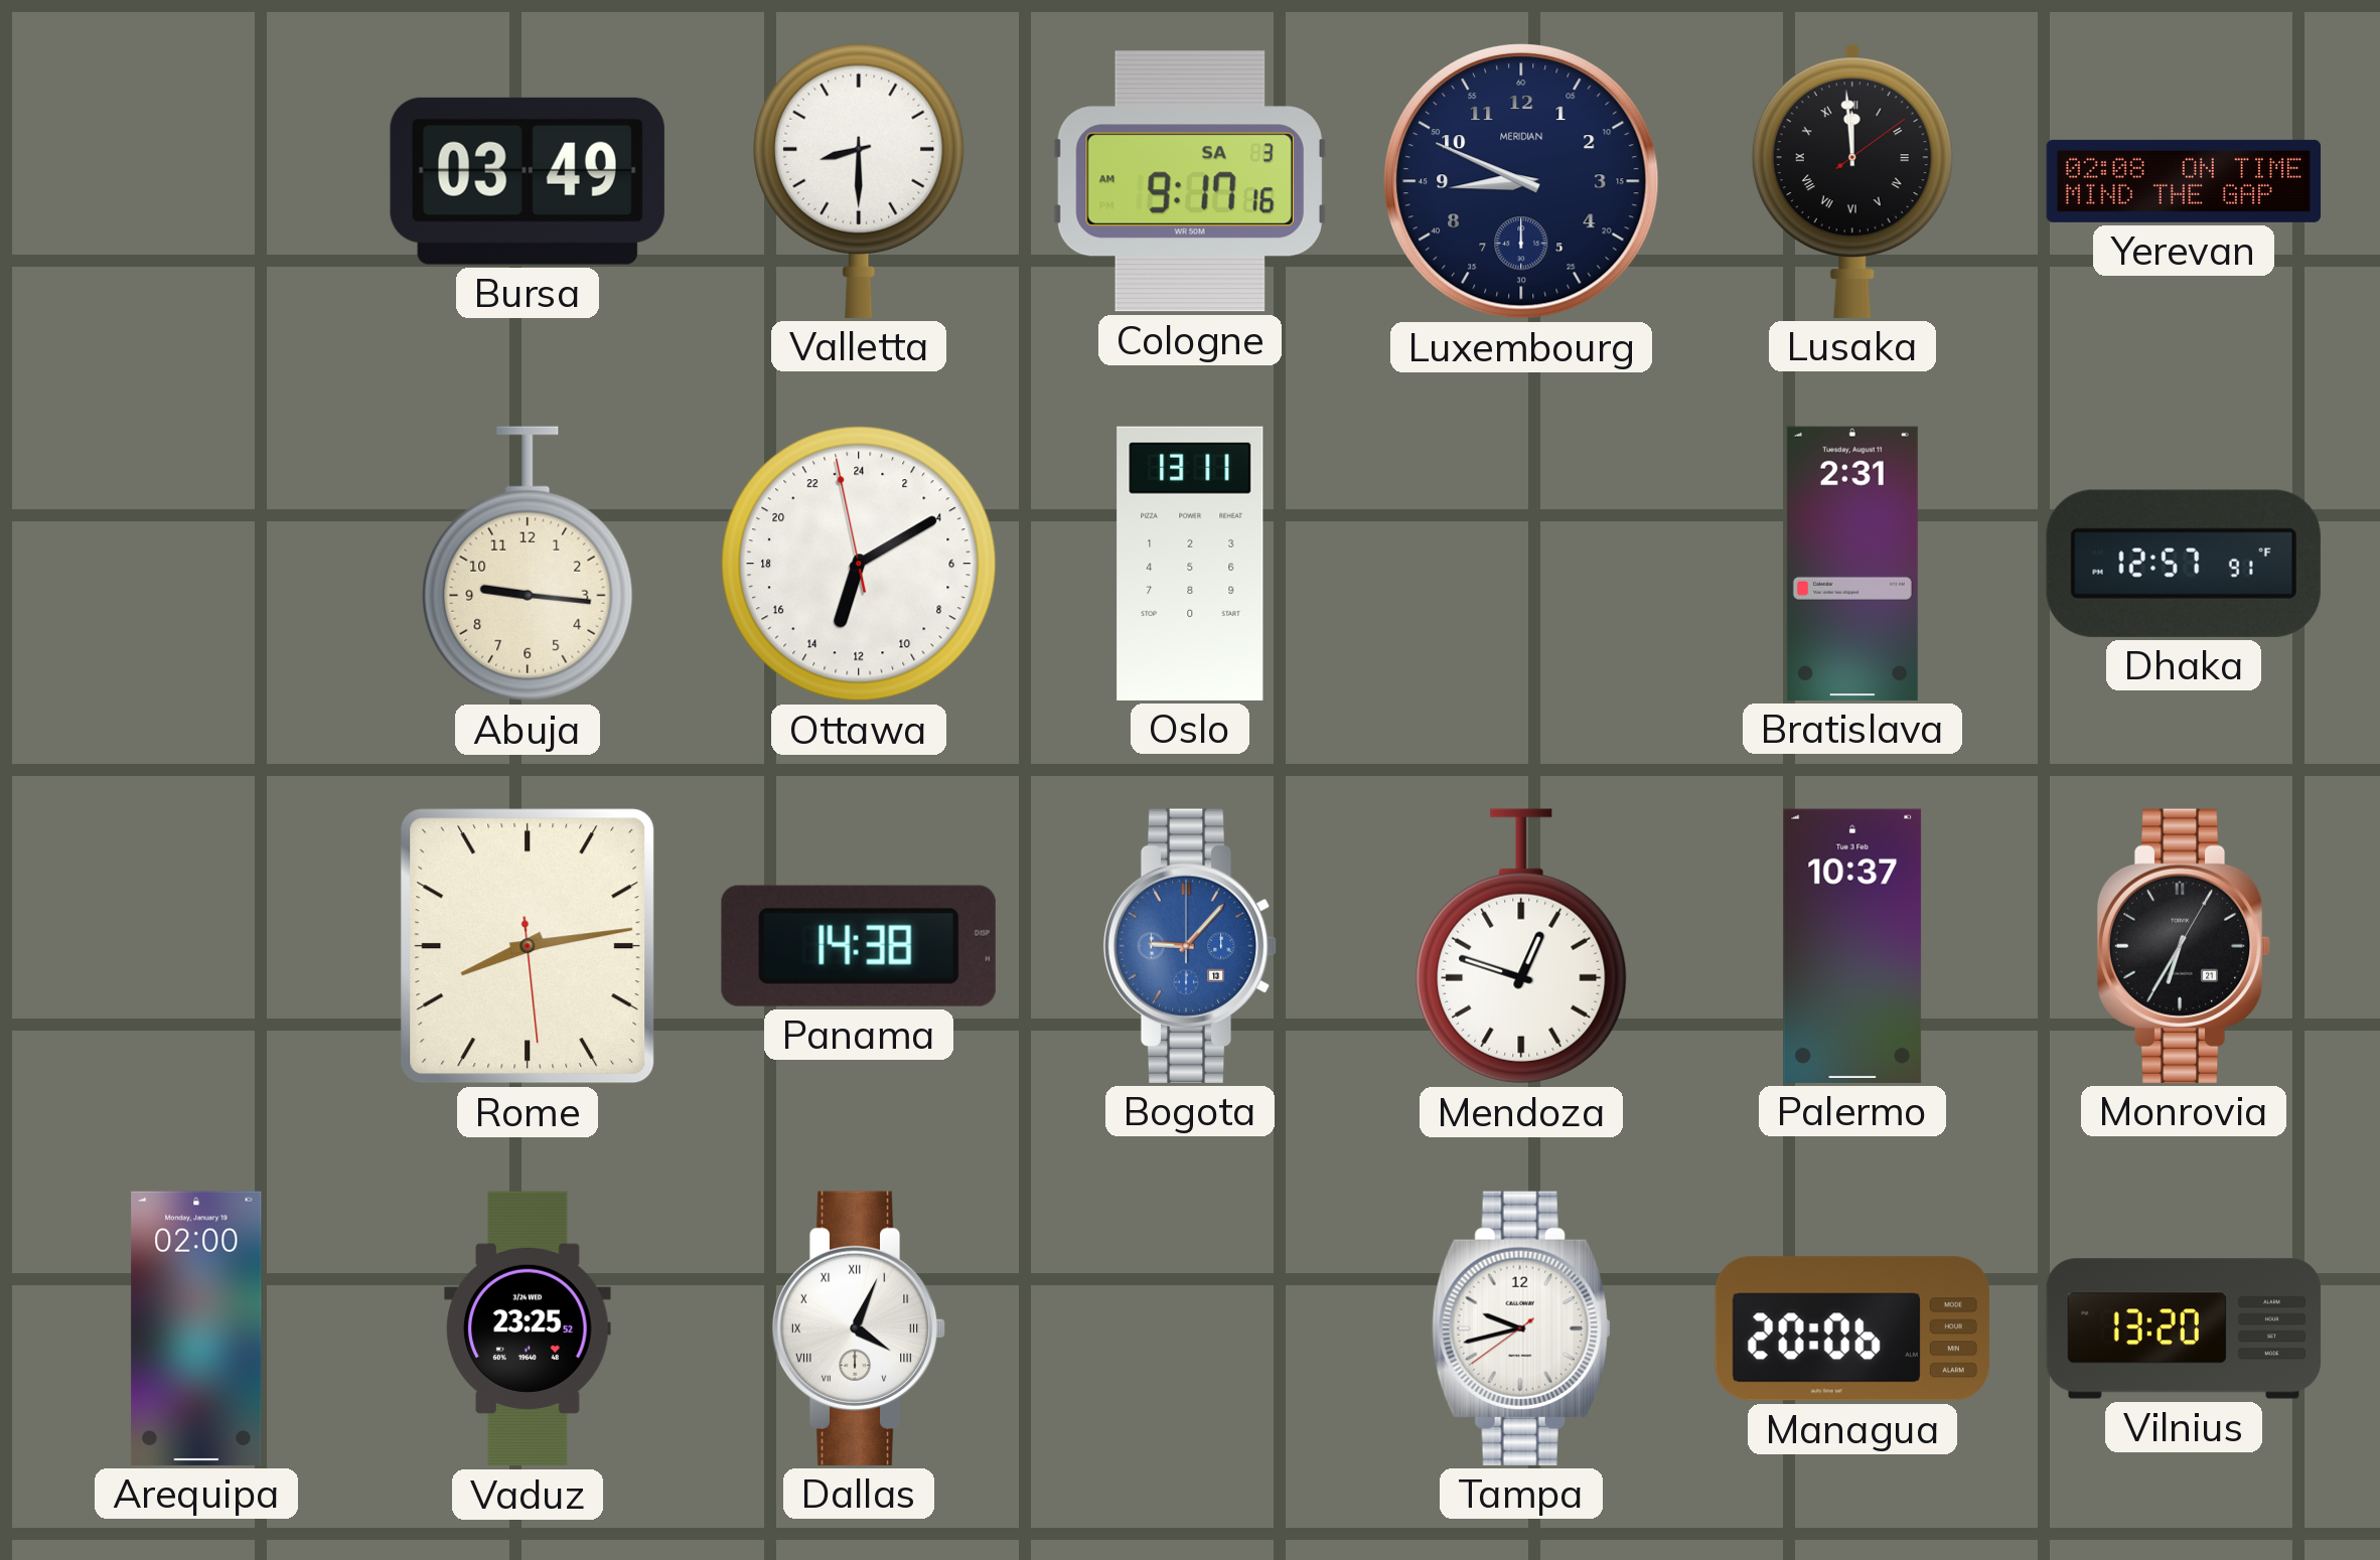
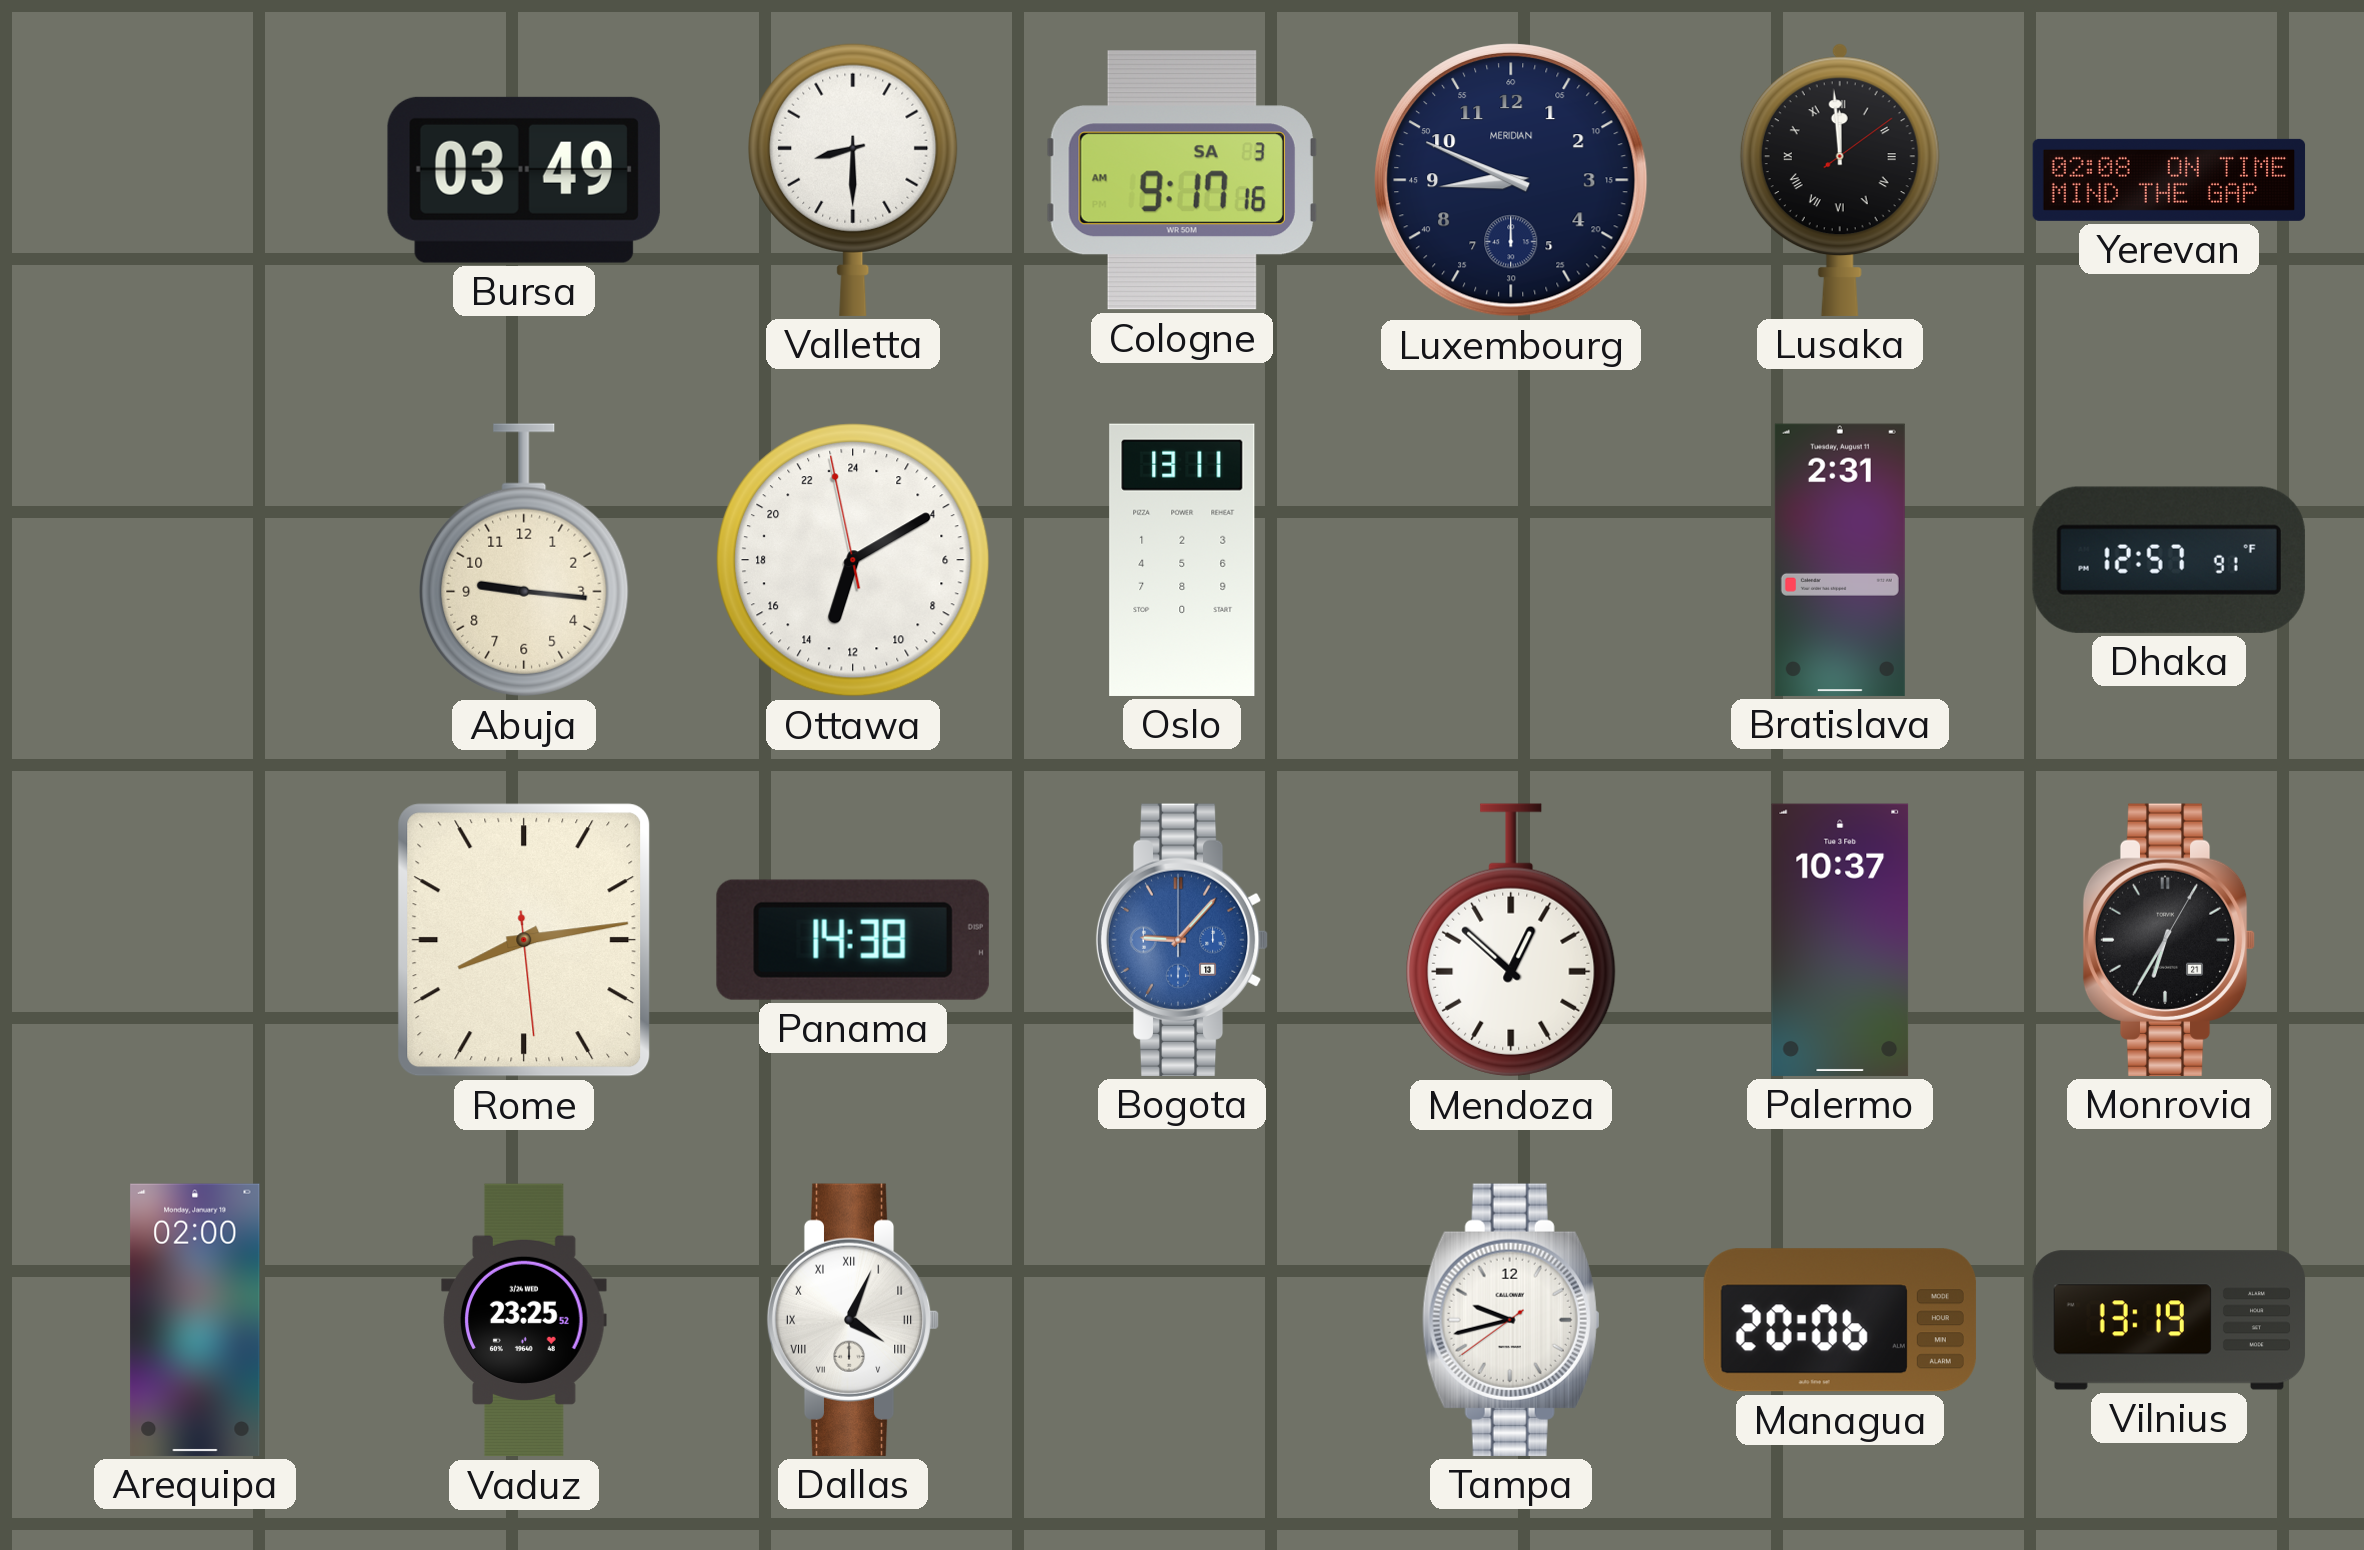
Mendoza: 12:48 -> 12:52
Vilnius: 13:20 -> 13:19
